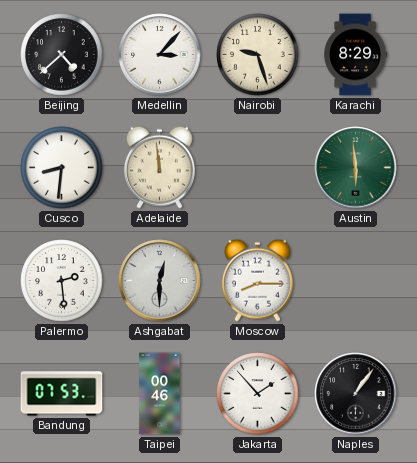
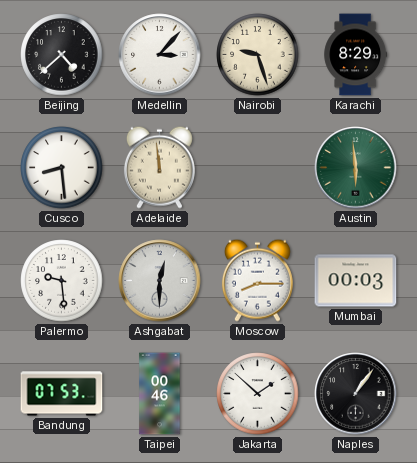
Cusco: 8:31 -> 8:29
Palermo: 2:29 -> 9:29
Mumbai: none -> 00:03
Jakarta: 1:53 -> 1:52
